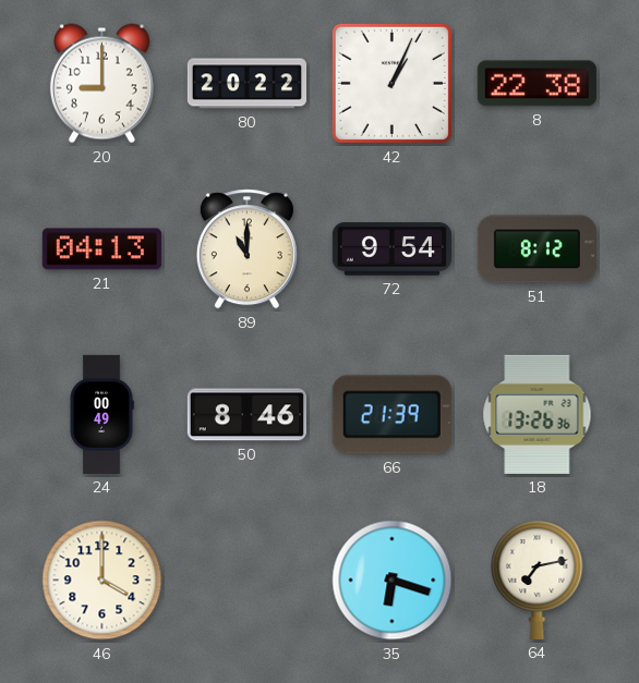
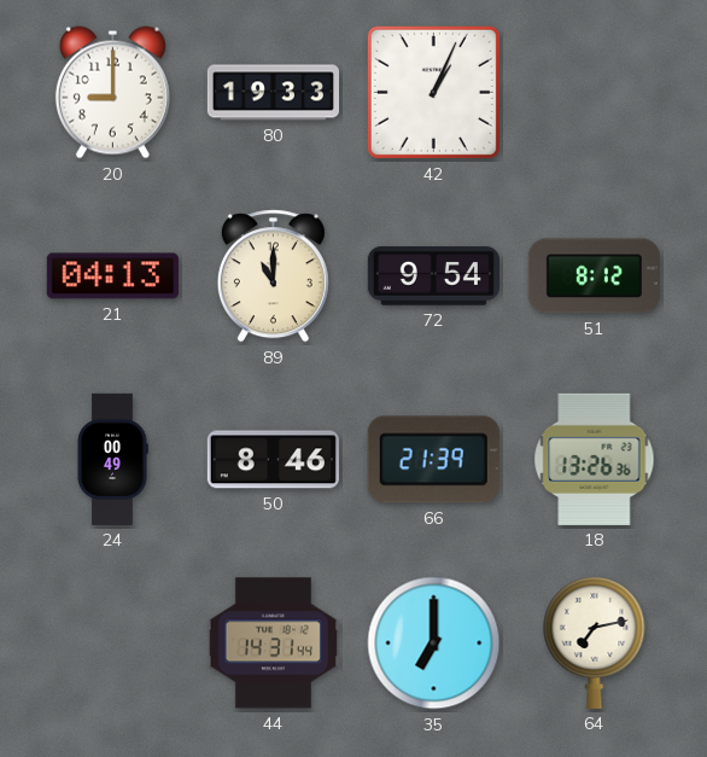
80: 20:22 -> 19:33
8: 22:38 -> none
46: 4:00 -> none
44: none -> 14:31
35: 6:18 -> 7:00
